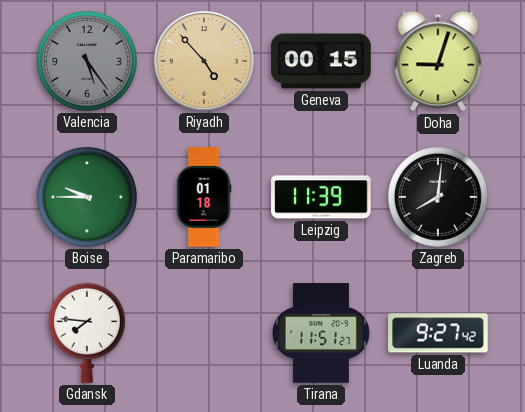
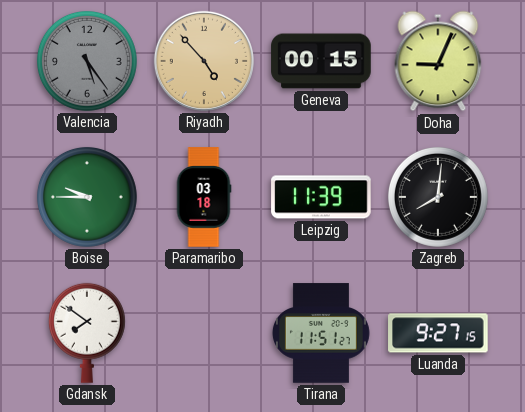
Doha: 9:03 -> 9:04
Paramaribo: 01:18 -> 03:18
Gdansk: 7:46 -> 7:51
Luanda: 9:27:42 -> 9:27:15
